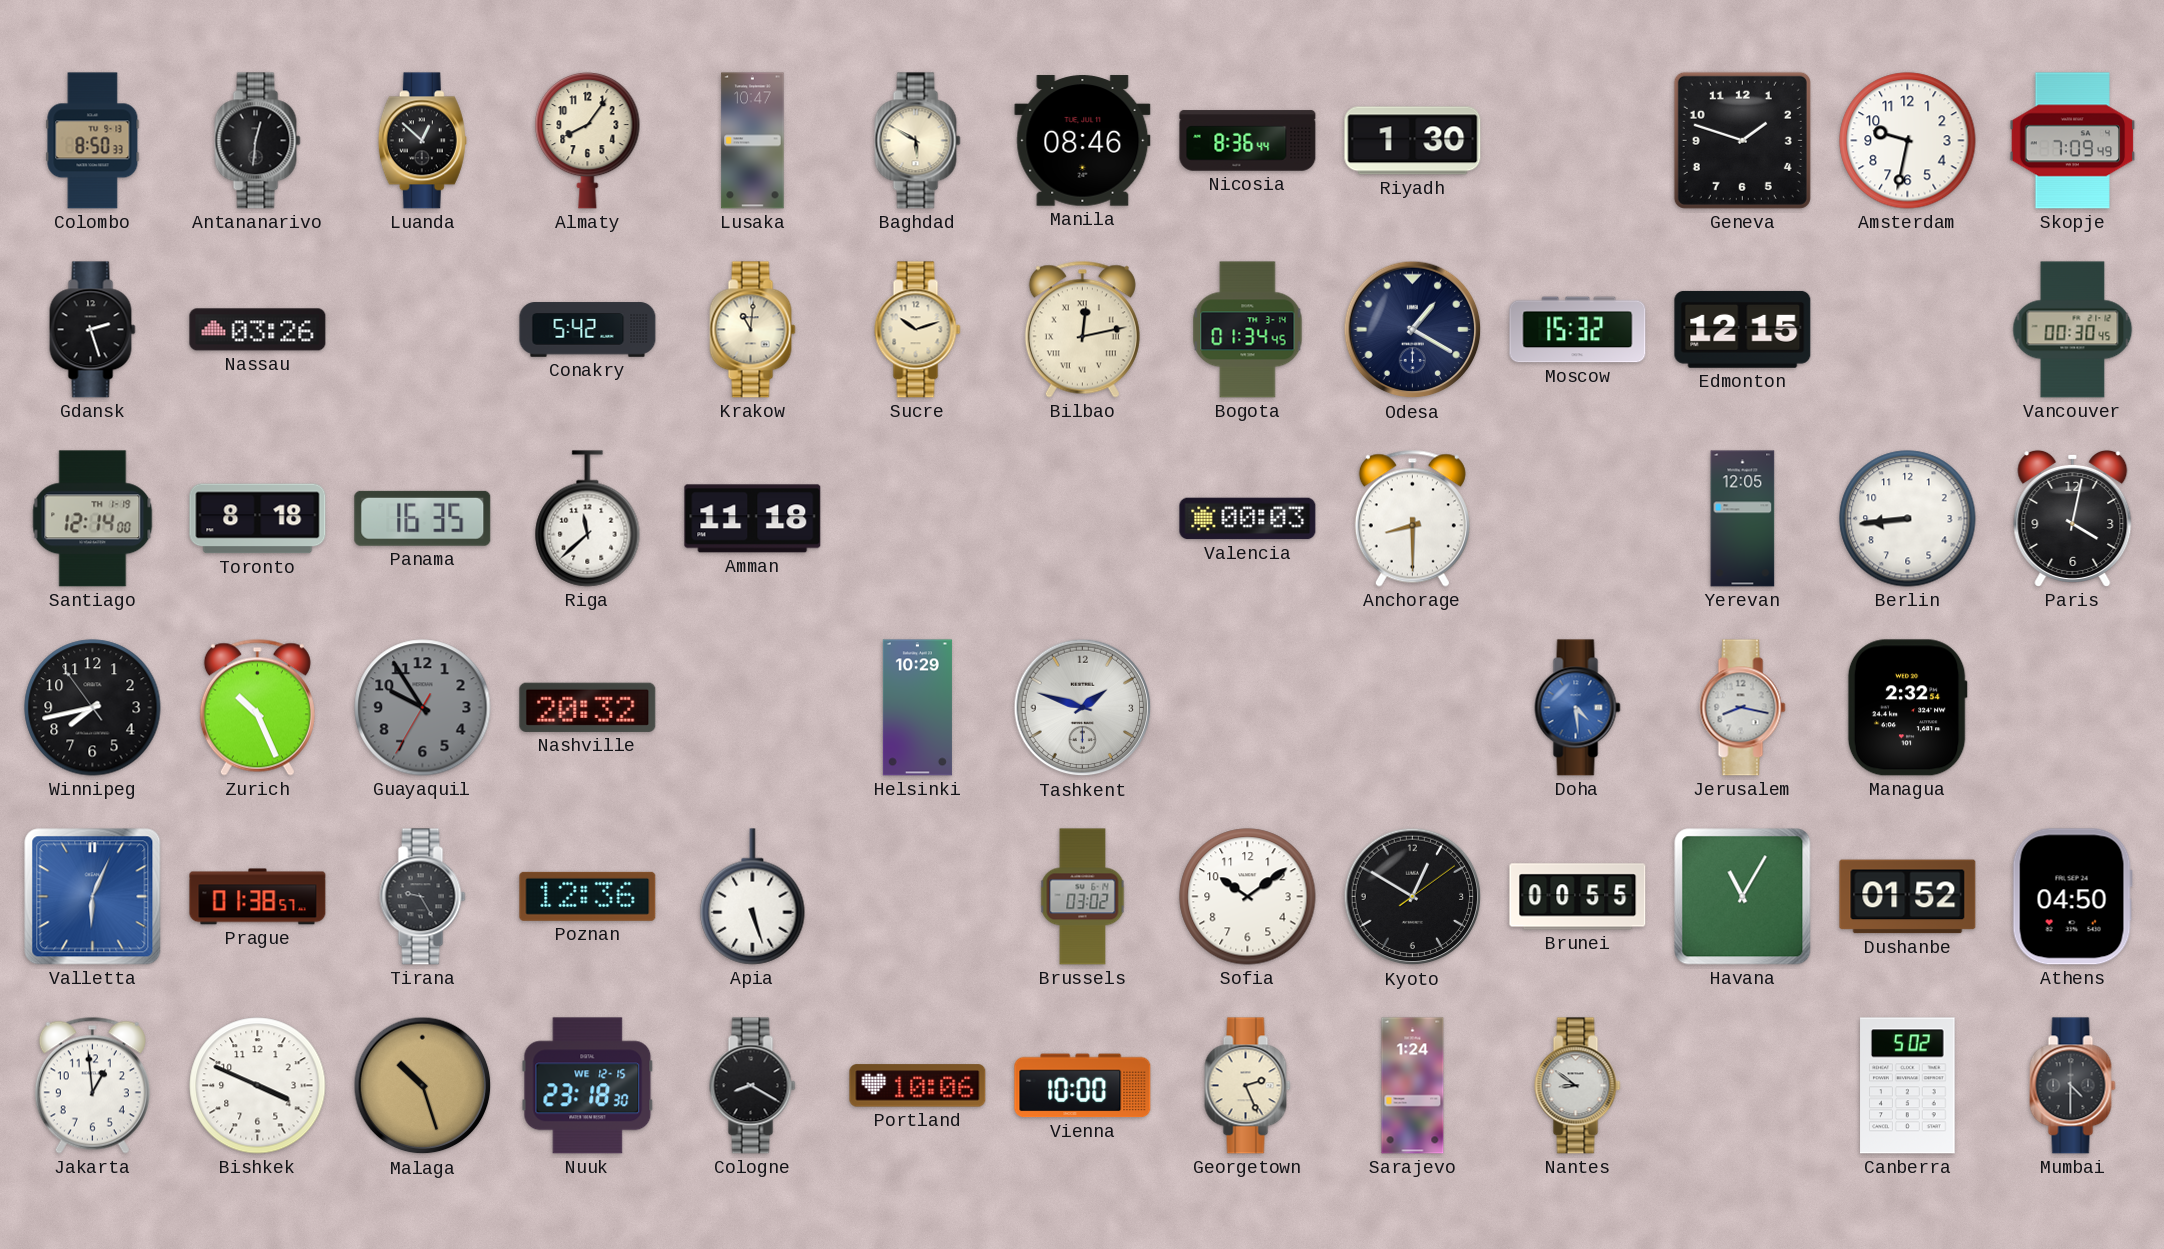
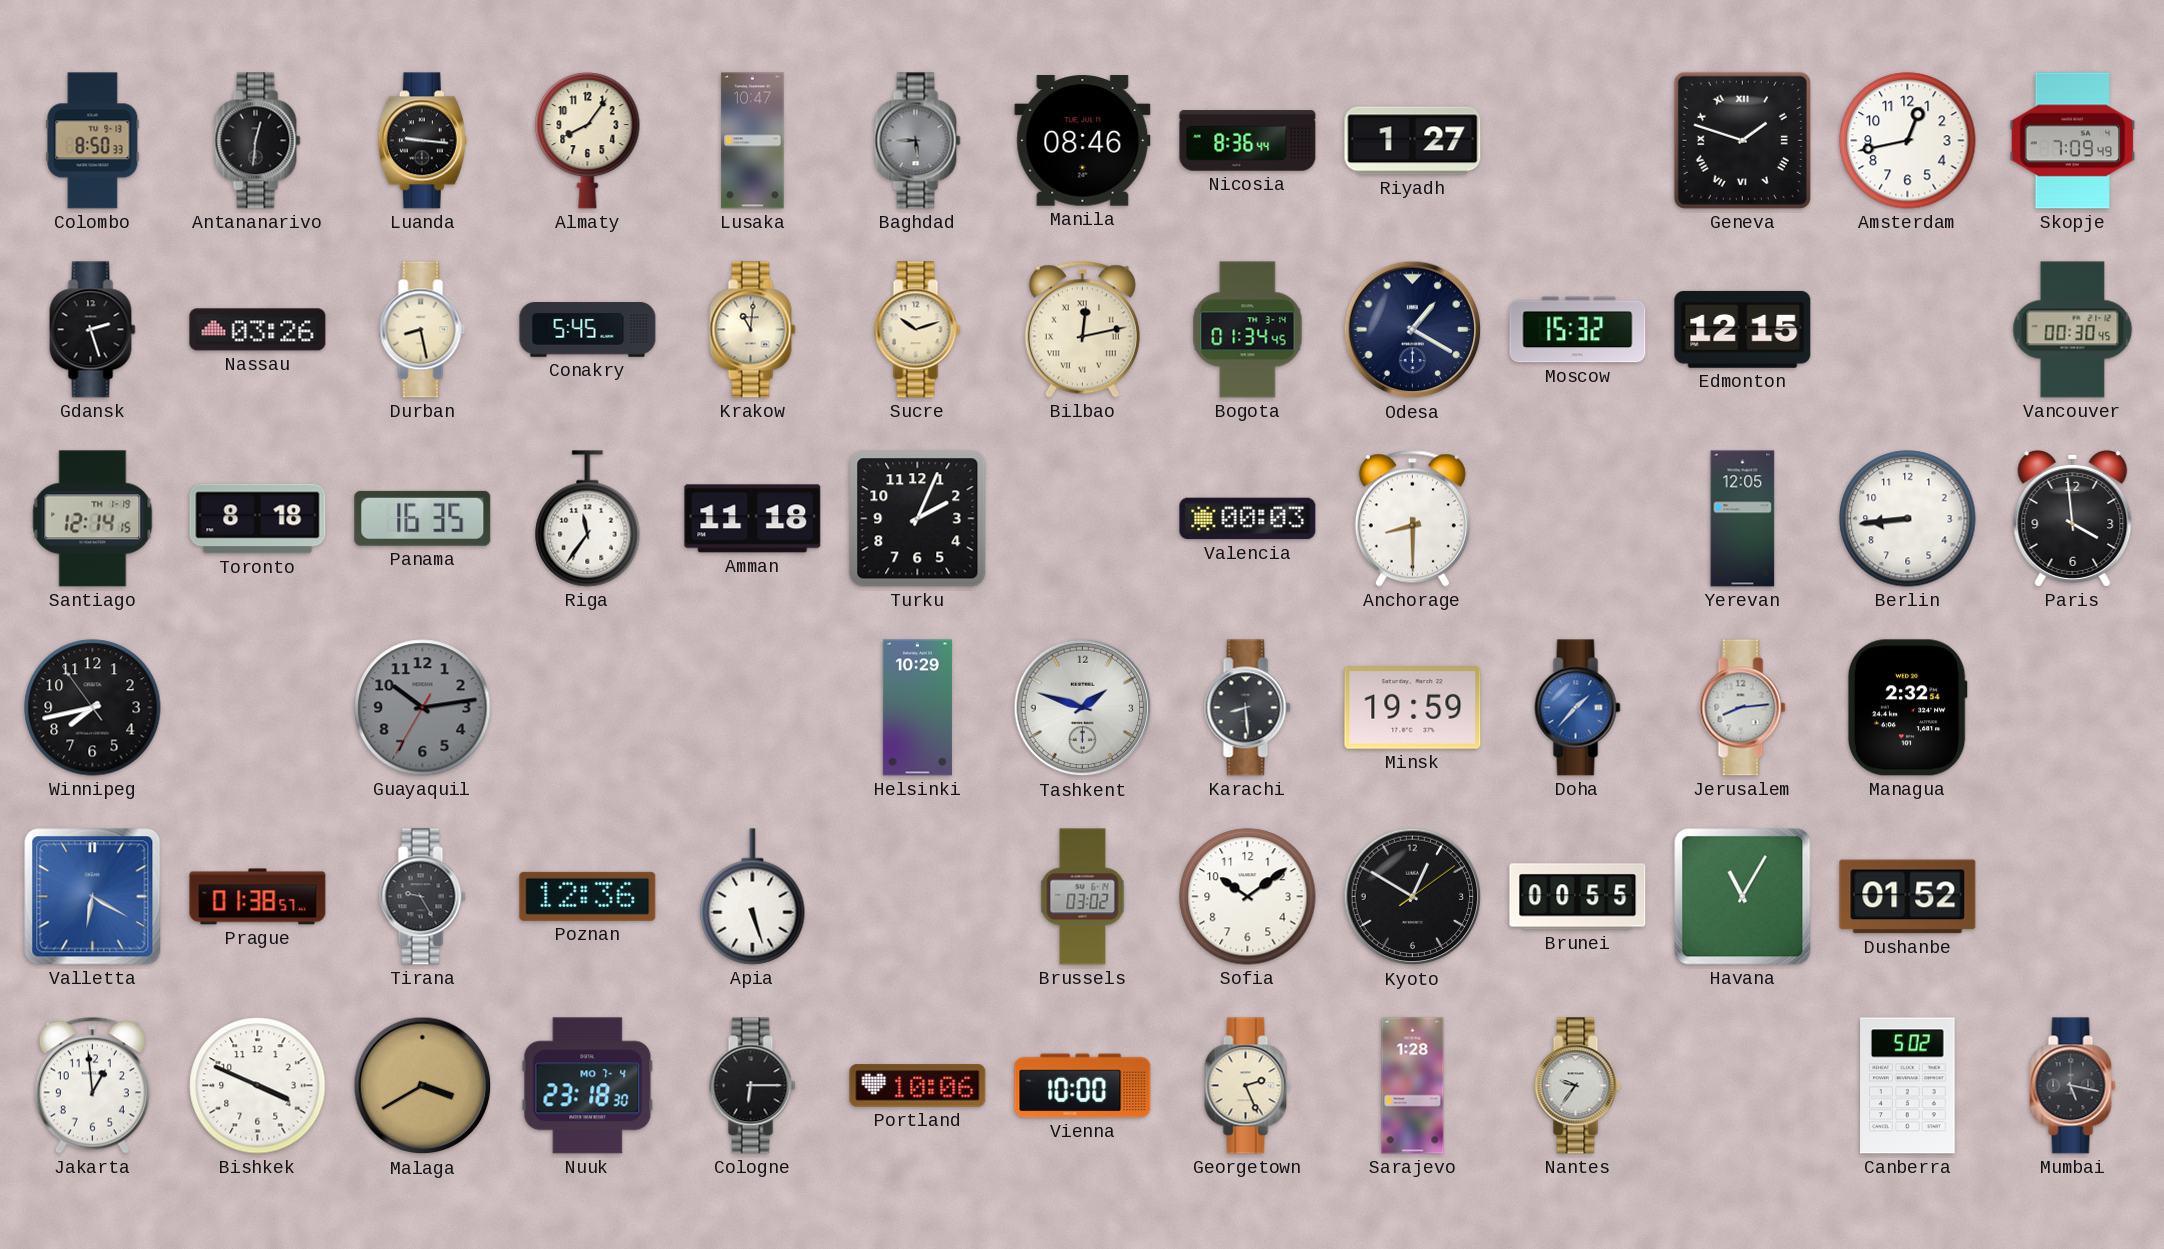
Luanda: 12:52 -> 9:16
Baghdad: 5:50 -> 5:45
Baghdad dial: cream -> grey
Riyadh: 1:30 -> 1:27
Geneva numerals: Arabic -> Roman
Amsterdam: 9:32 -> 12:43
Durban: none -> 8:28
Conakry: 5:42 -> 5:45
Santiago: 12:14:00 -> 12:14:15
Riga: 11:38 -> 11:36
Turku: none -> 2:04
Paris: 4:02 -> 3:59
Zurich: 10:26 -> none
Guayaquil: 9:54 -> 10:13
Nashville: 20:32 -> none
Karachi: none -> 8:29
Minsk: none -> 19:59
Doha: 4:29 -> 1:37
Jerusalem: 8:17 -> 8:14
Valletta: 6:04 -> 6:20
Athens: 04:50 -> none
Malaga: 10:27 -> 3:40
Nuuk date: WE 12-15 -> MO 7-4
Cologne: 8:20 -> 6:15
Sarajevo: 1:24 -> 1:28
Nantes: 8:51 -> 9:36
Mumbai: 4:30 -> 5:17
